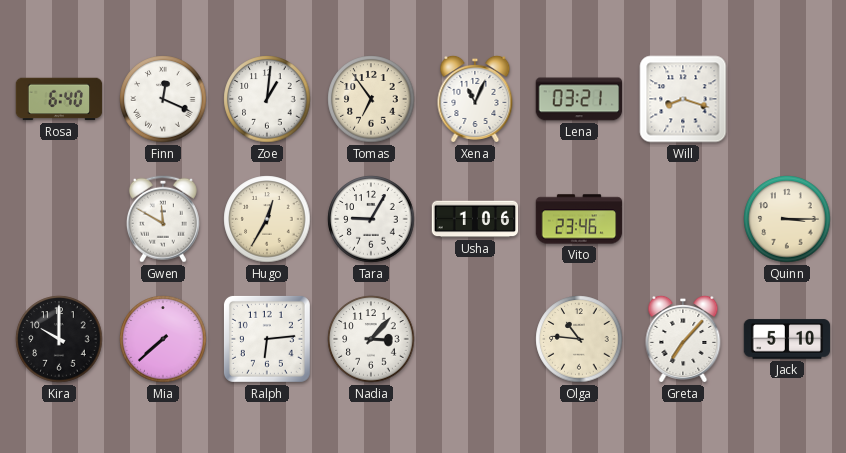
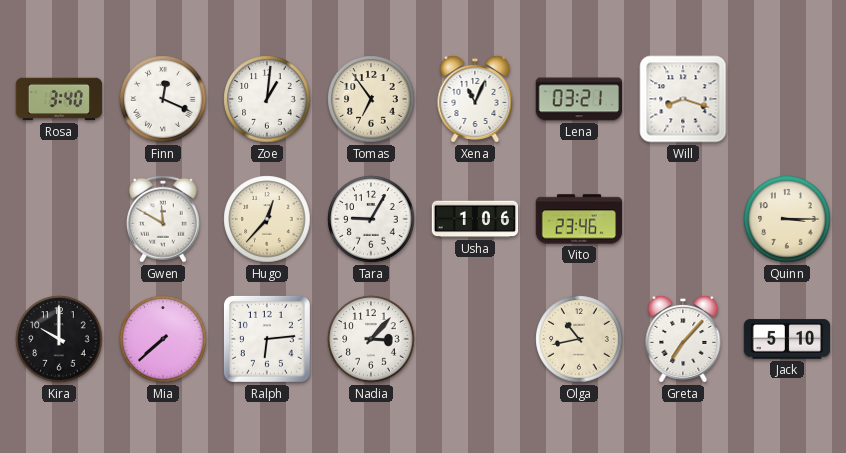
Rosa: 6:40 -> 3:40
Hugo: 12:35 -> 12:37
Olga: 10:46 -> 10:43
